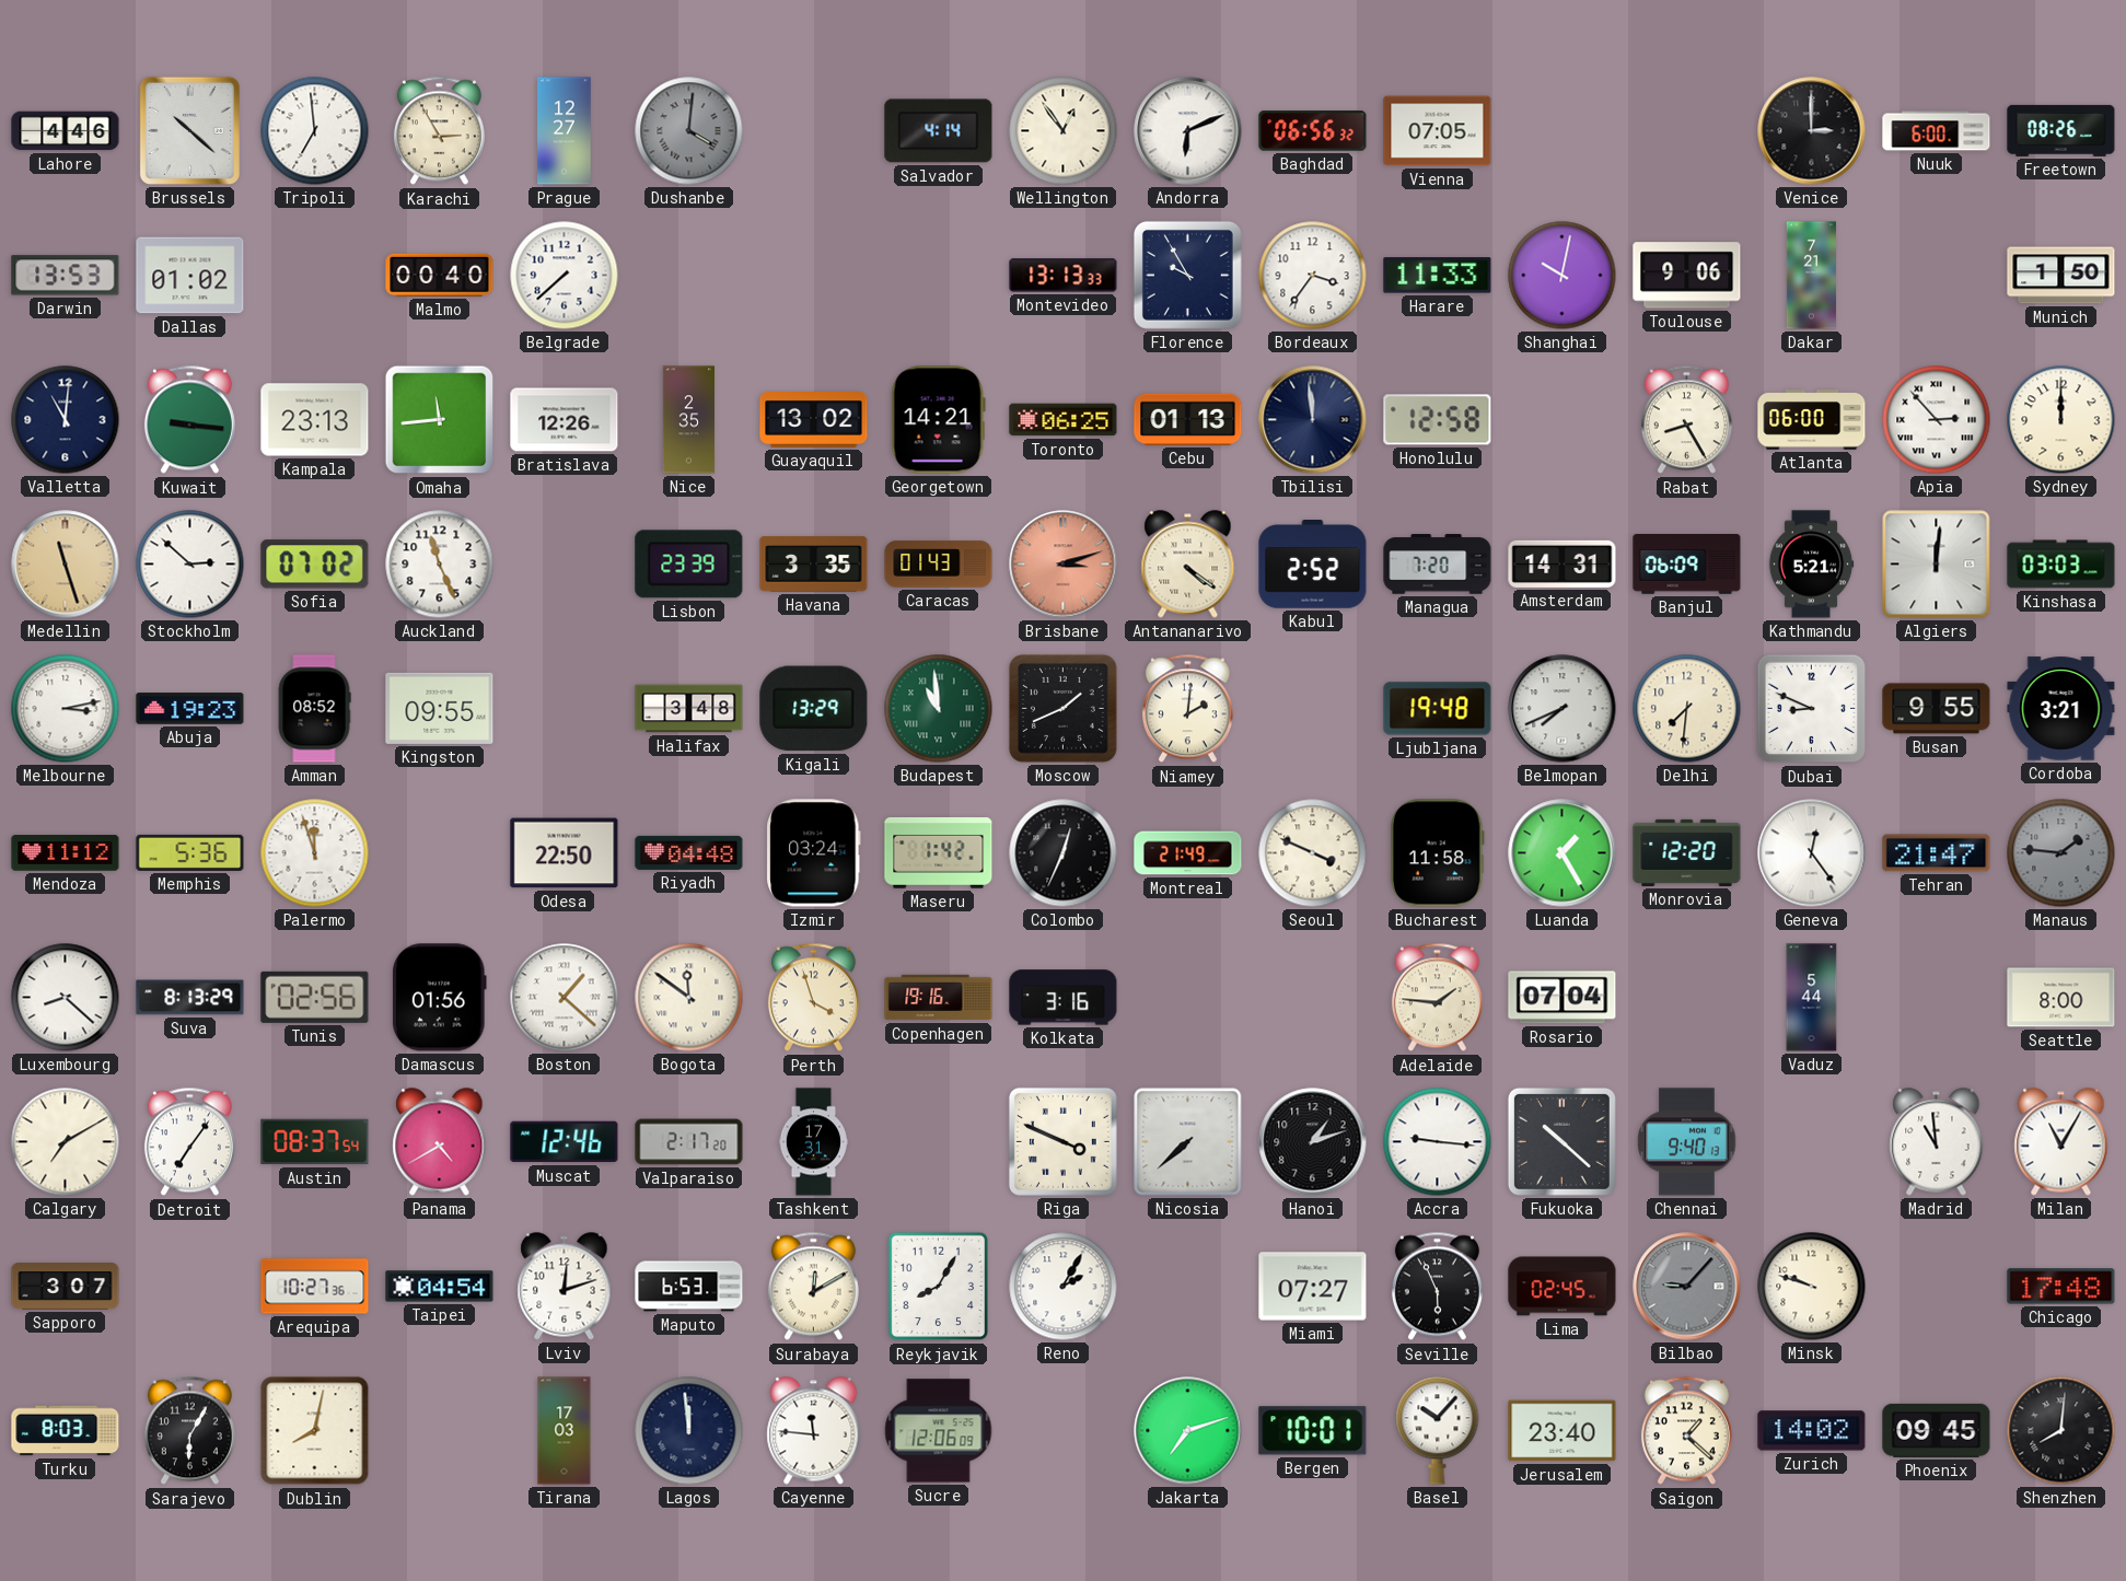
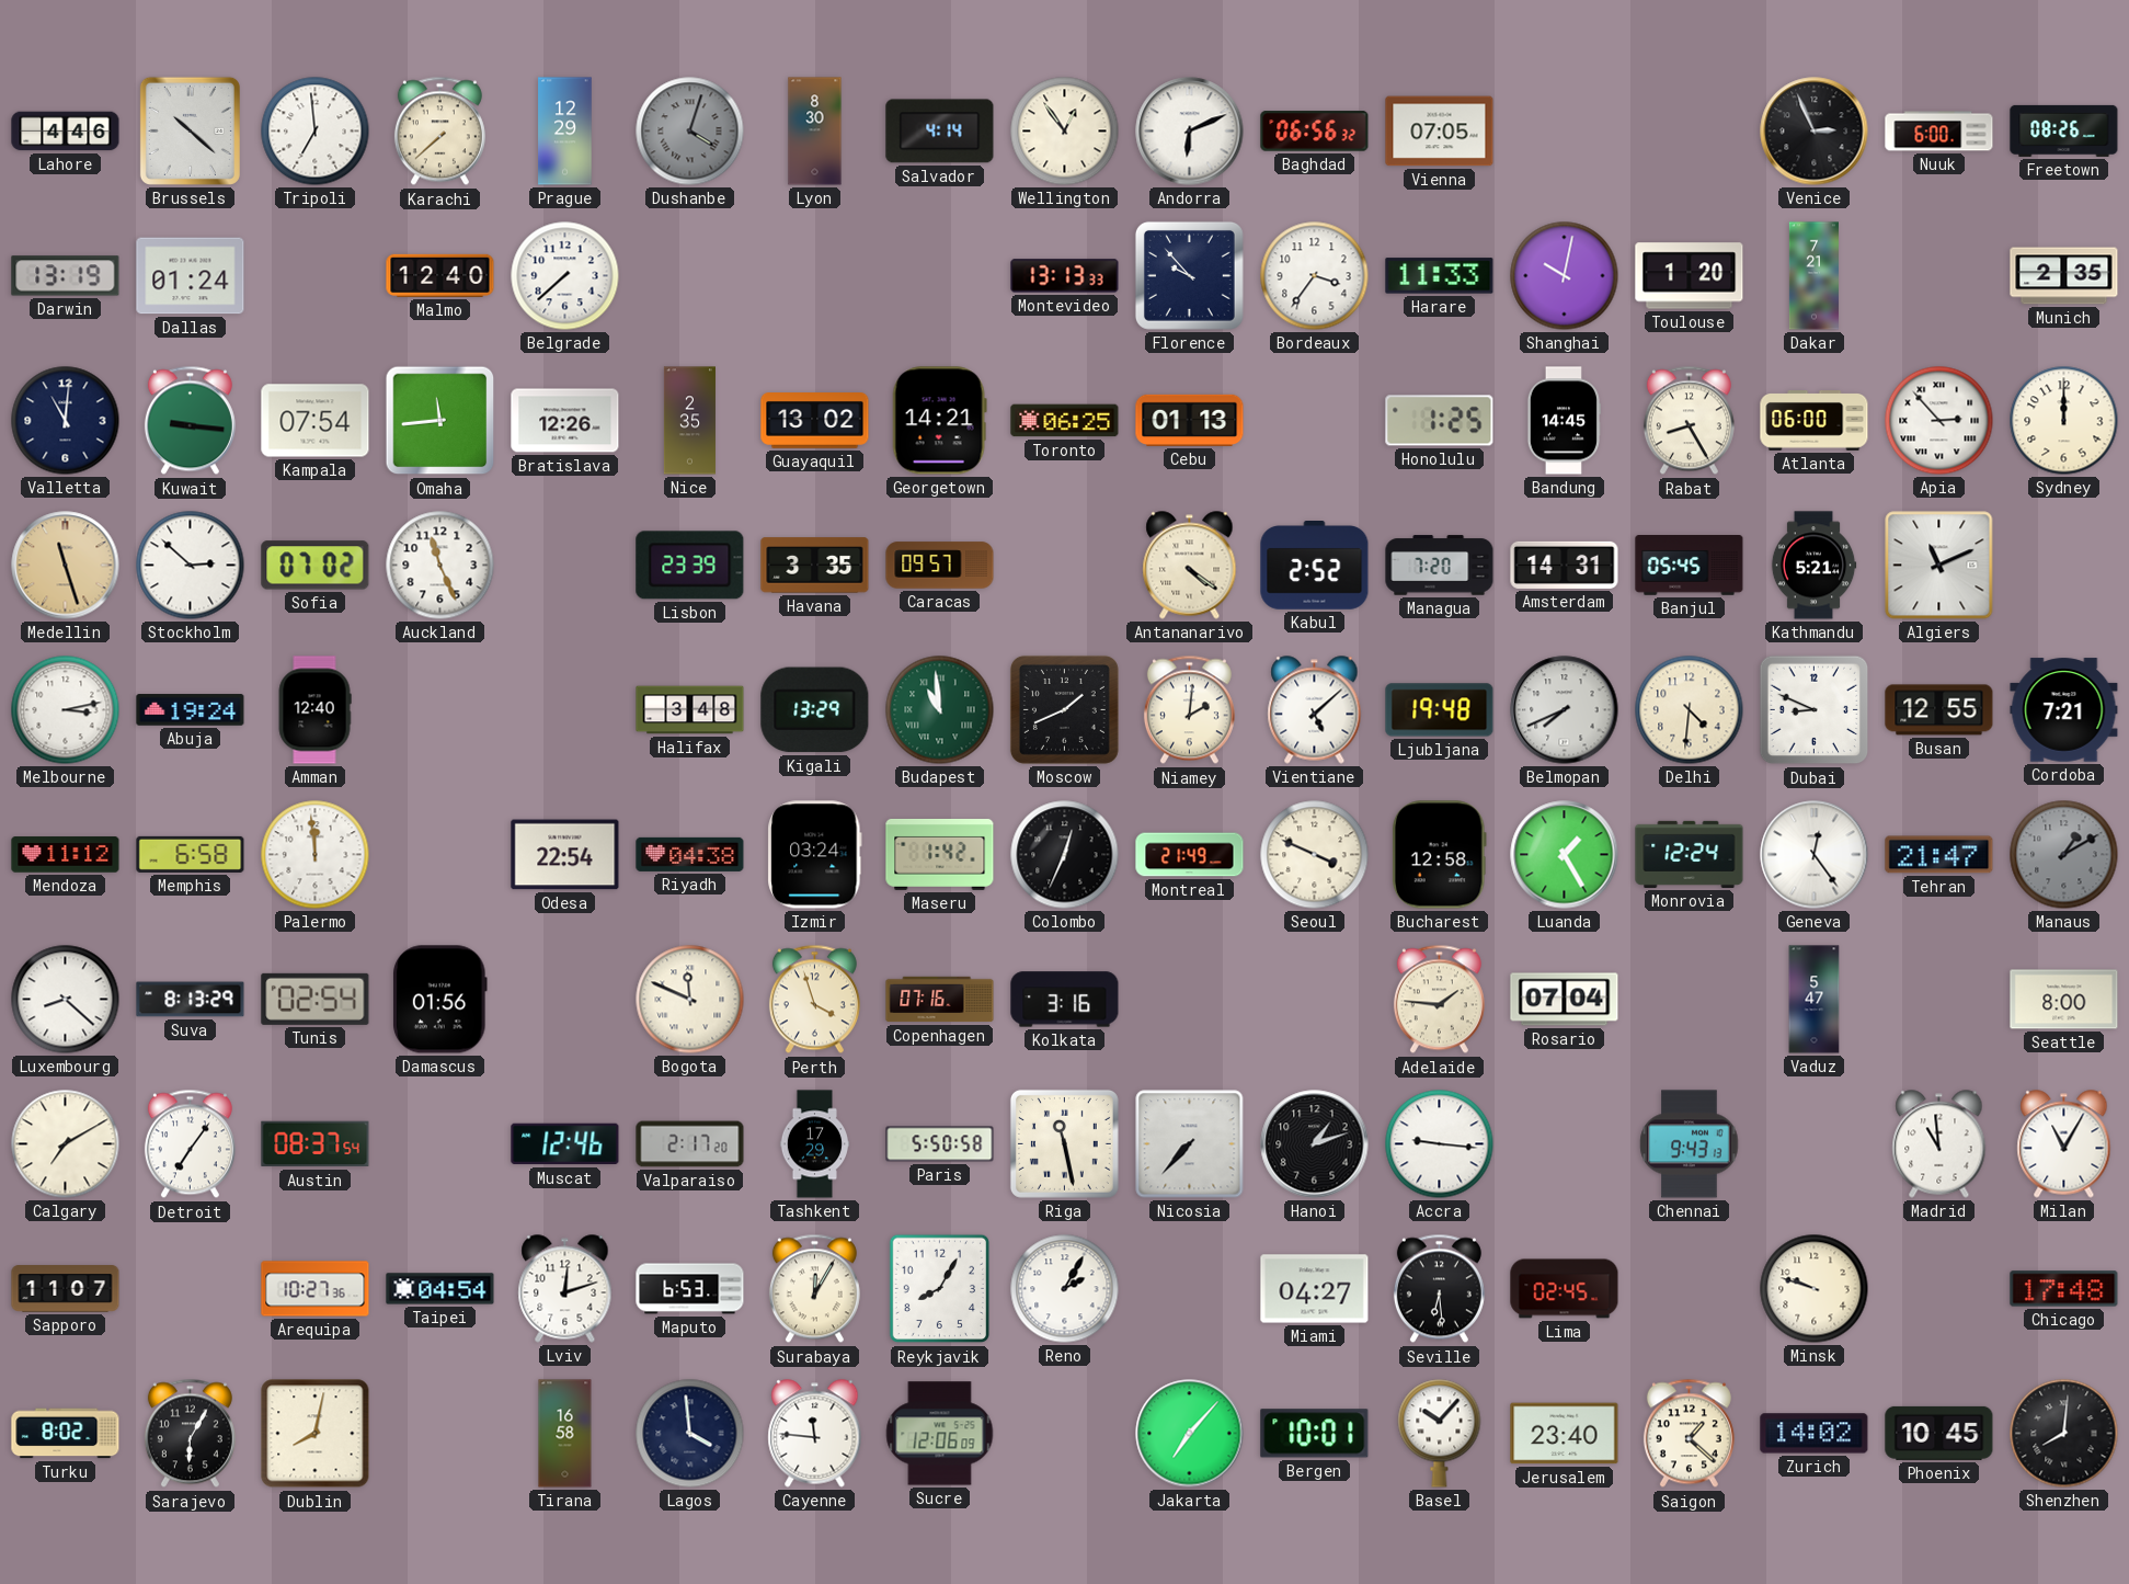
Karachi: 2:55 -> 7:38
Prague: 12:27 -> 12:29
Dushanbe: 4:01 -> 4:03
Lyon: none -> 8:30
Venice: 3:00 -> 2:56
Darwin: 13:53 -> 13:19
Dallas: 01:02 -> 01:24
Malmo: 00:40 -> 12:40
Florence: 9:55 -> 9:53
Toulouse: 9:06 -> 1:20
Munich: 1:50 -> 2:35
Kampala: 23:13 -> 07:54
Tbilisi: 11:59 -> none
Honolulu: 12:58 -> 1:25
Bandung: none -> 14:45
Caracas: 01:43 -> 09:57
Brisbane: 3:12 -> none
Banjul: 06:09 -> 05:45
Algiers: 12:01 -> 11:11
Kinshasa: 03:03 -> none
Abuja: 19:23 -> 19:24
Amman: 08:52 -> 12:40
Kingston: 09:55 -> none
Vientiane: none -> 5:08
Delhi: 7:31 -> 4:31
Busan: 9:55 -> 12:55
Cordoba: 3:21 -> 7:21
Memphis: 5:36 -> 6:58
Palermo: 11:57 -> 11:59
Odesa: 22:50 -> 22:54
Riyadh: 04:48 -> 04:38
Bucharest: 11:58 -> 12:58
Monrovia: 12:20 -> 12:24
Manaus: 1:46 -> 1:10
Tunis: 02:56 -> 02:54
Boston: 1:22 -> none
Bogota: 11:51 -> 11:49
Copenhagen: 19:16 -> 07:16
Vaduz: 5:44 -> 5:47
Panama: 4:40 -> none
Tashkent: 17:31 -> 17:29
Paris: none -> 5:50
Riga: 3:49 -> 11:28
Nicosia: 7:38 -> 7:37
Fukuoka: 10:22 -> none
Chennai: 9:40 -> 9:43
Sapporo: 3:07 -> 11:07
Surabaya: 12:10 -> 12:05
Miami: 07:27 -> 04:27
Seville: 5:56 -> 6:29
Bilbao: 9:07 -> none
Turku: 8:03 -> 8:02
Tirana: 17:03 -> 16:58
Lagos: 11:59 -> 3:59
Jakarta: 7:12 -> 7:07
Phoenix: 09:45 -> 10:45
